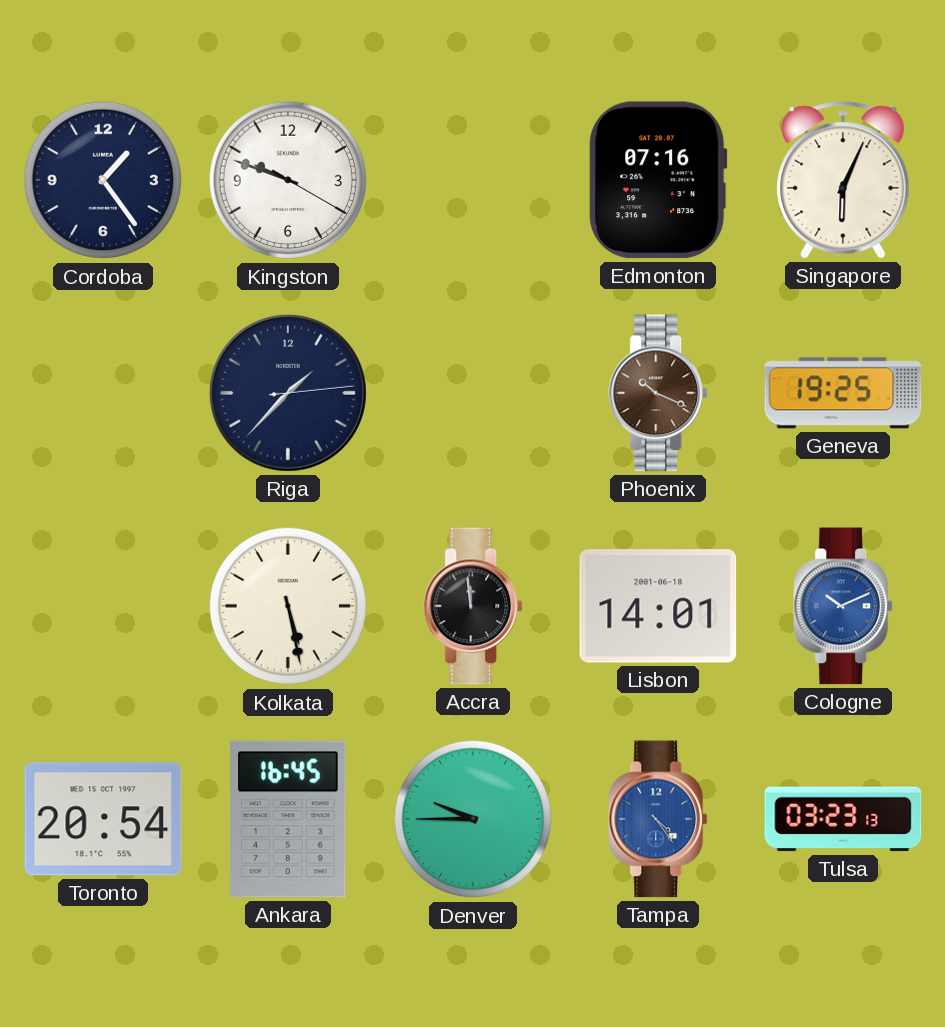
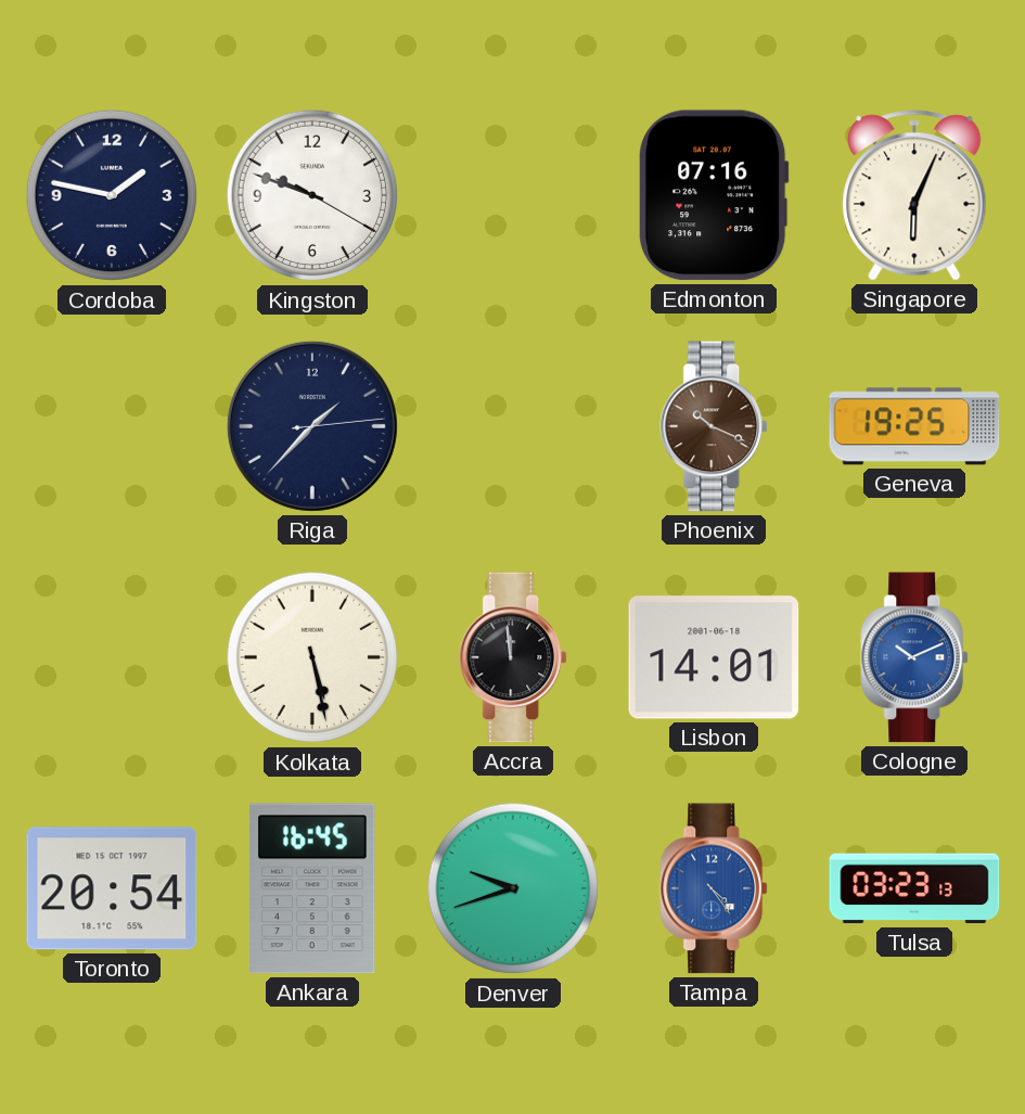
Cordoba: 1:24 -> 1:47
Denver: 9:45 -> 9:42
